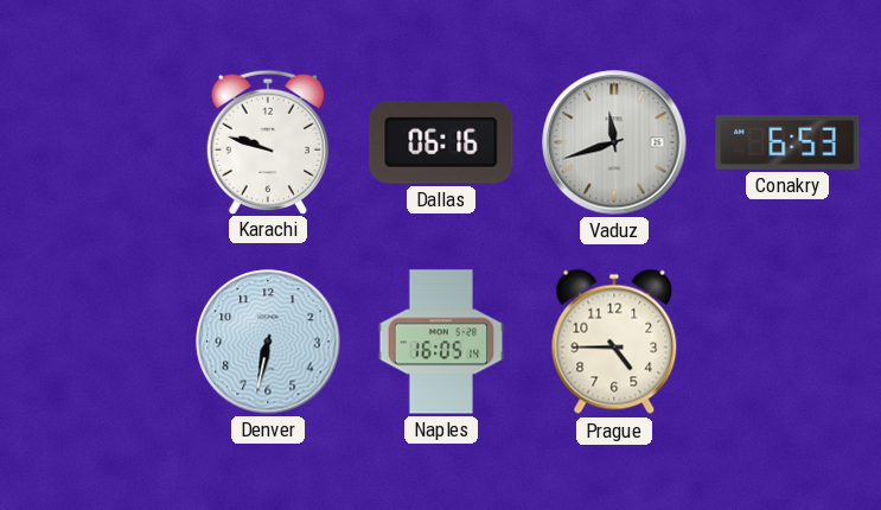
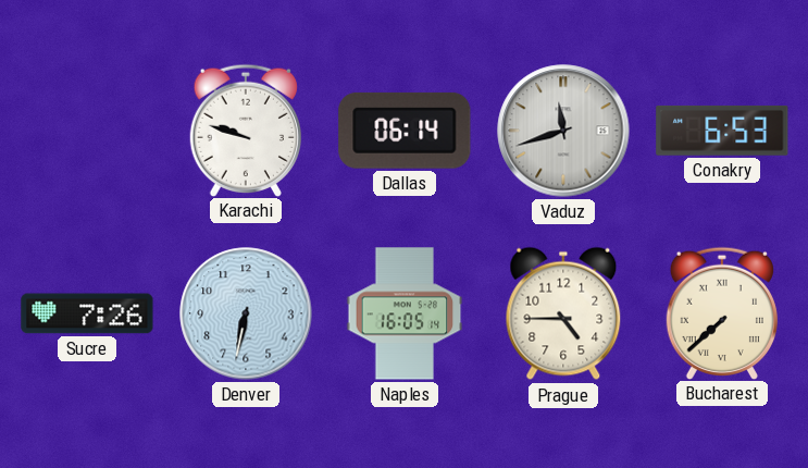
Dallas: 06:16 -> 06:14
Sucre: none -> 7:26
Bucharest: none -> 7:38
